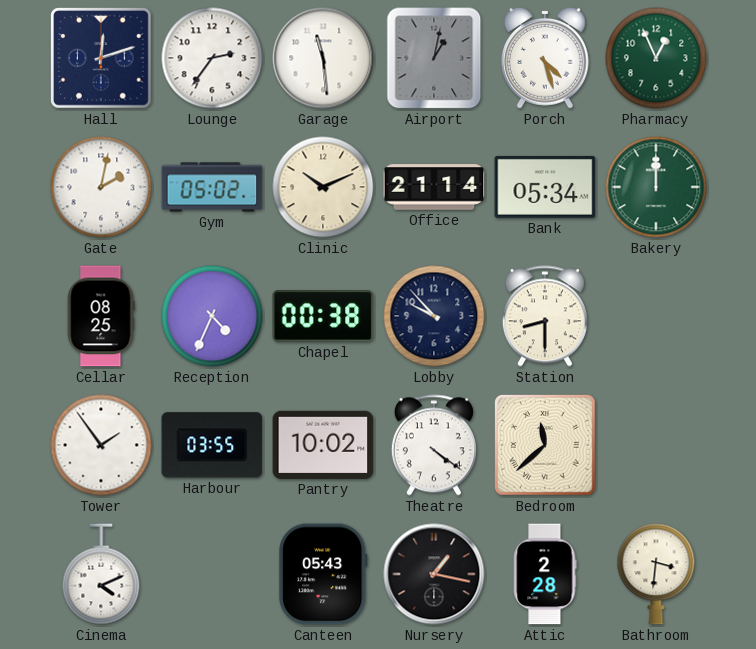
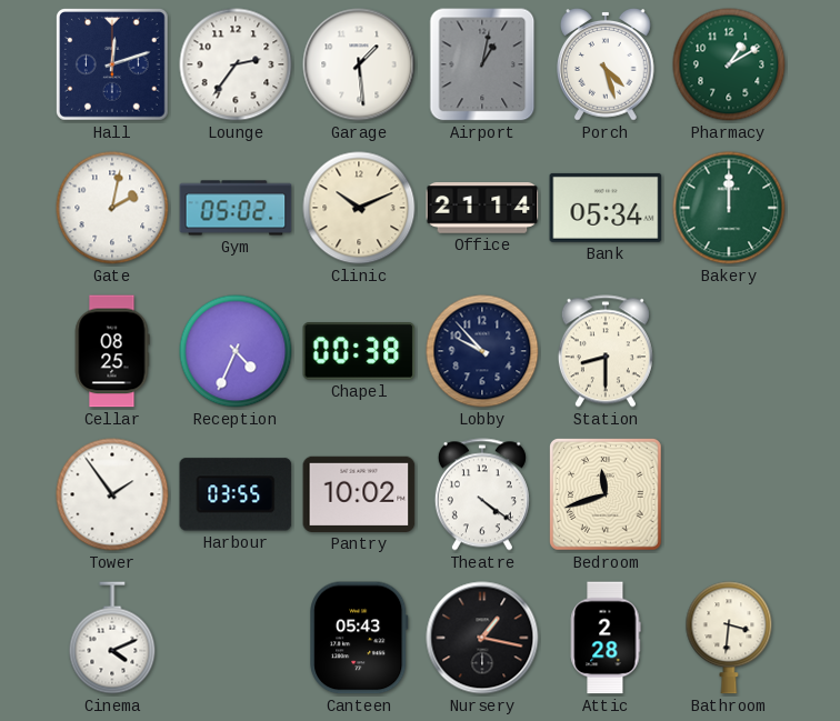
Garage: 11:29 -> 1:29
Pharmacy: 12:56 -> 1:10
Bedroom: 11:38 -> 11:42
